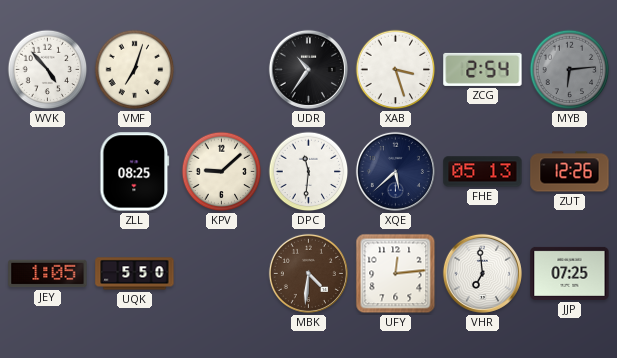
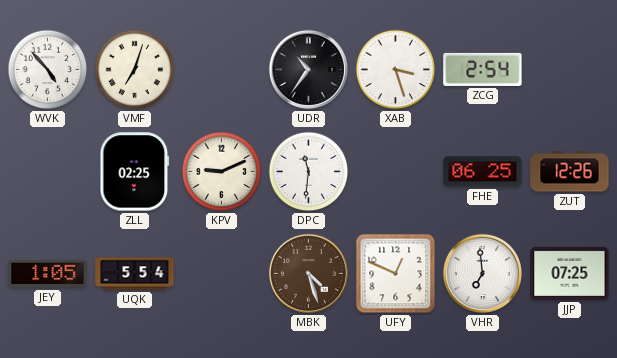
MYB: 6:14 -> none
ZLL: 08:25 -> 02:25
KPV: 9:08 -> 9:11
XQE: 5:38 -> none
FHE: 05:13 -> 06:25
UQK: 5:50 -> 5:54
MBK: 4:31 -> 4:27
UFY: 12:14 -> 12:49
